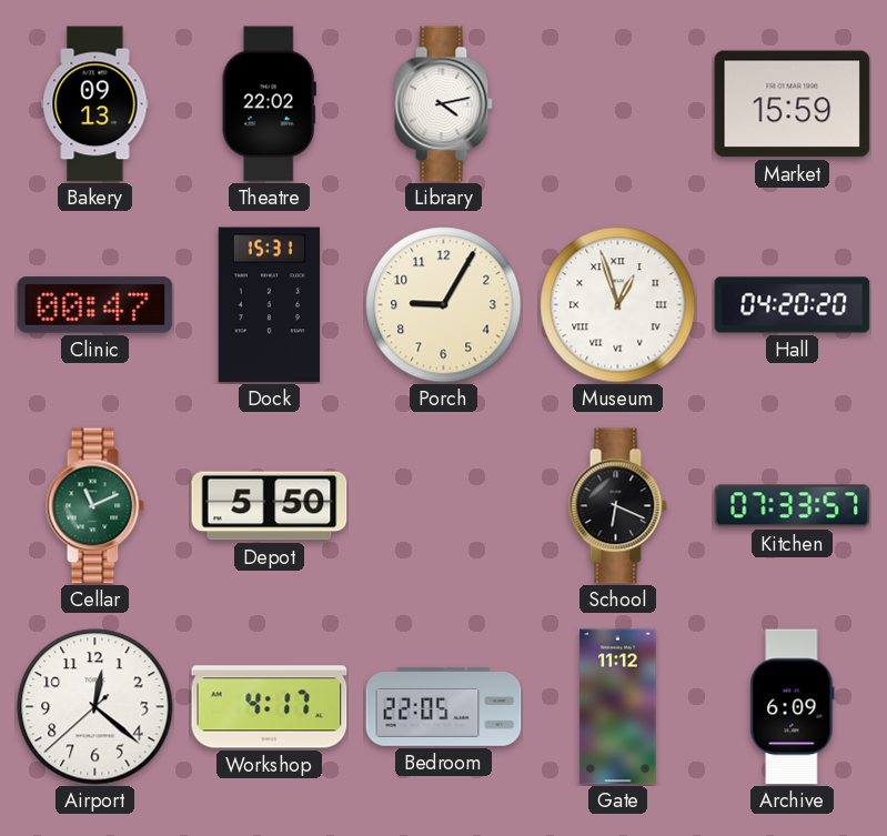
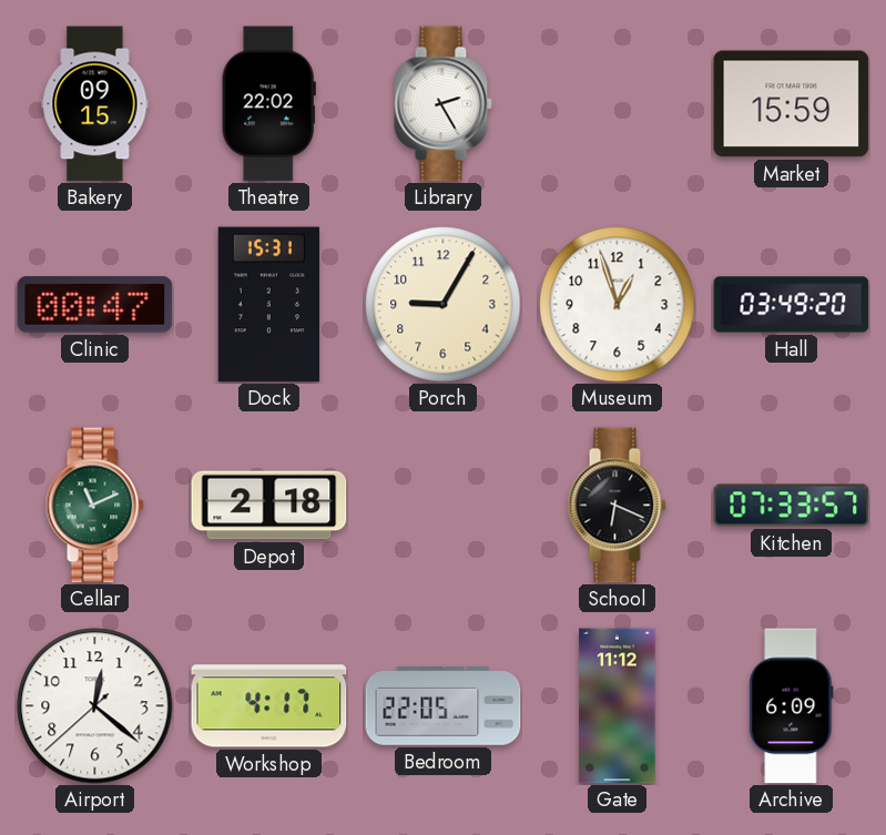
Bakery: 09:13 -> 09:15
Library: 4:13 -> 2:25
Museum numerals: Roman -> Arabic
Hall: 04:20 -> 03:49
Depot: 5:50 -> 2:18
